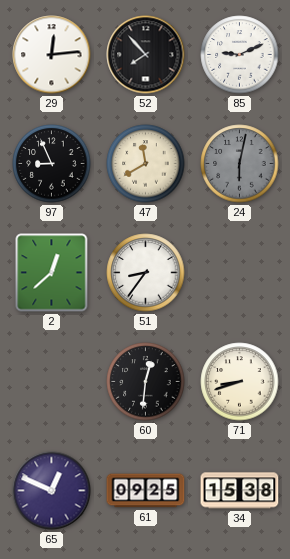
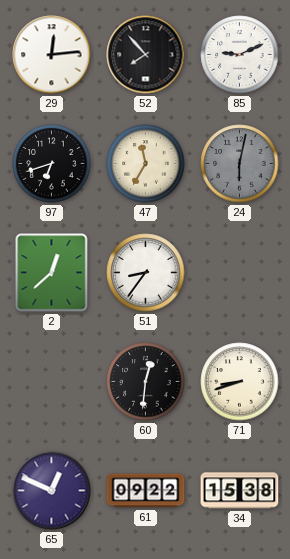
97: 8:56 -> 6:42
47: 11:40 -> 11:35
61: 09:25 -> 09:22
